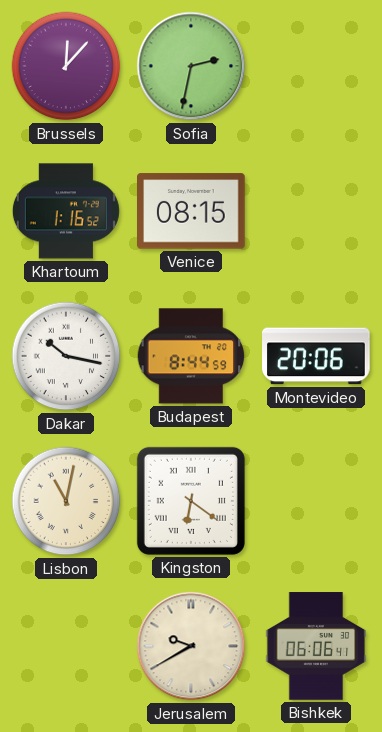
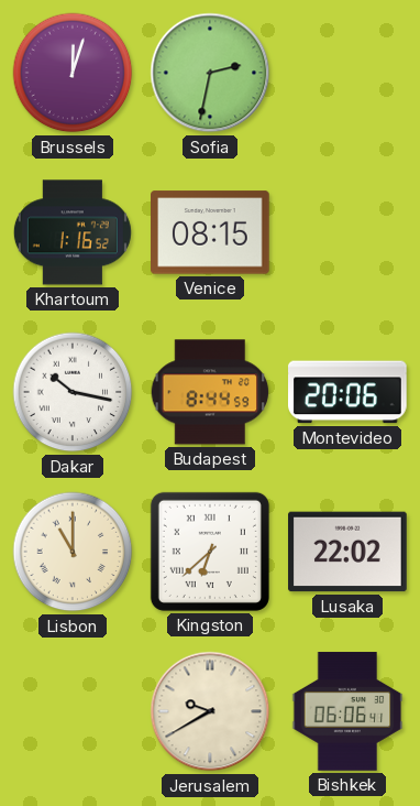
Brussels: 12:07 -> 12:03
Lisbon: 11:02 -> 11:00
Kingston: 6:21 -> 6:38
Lusaka: none -> 22:02
